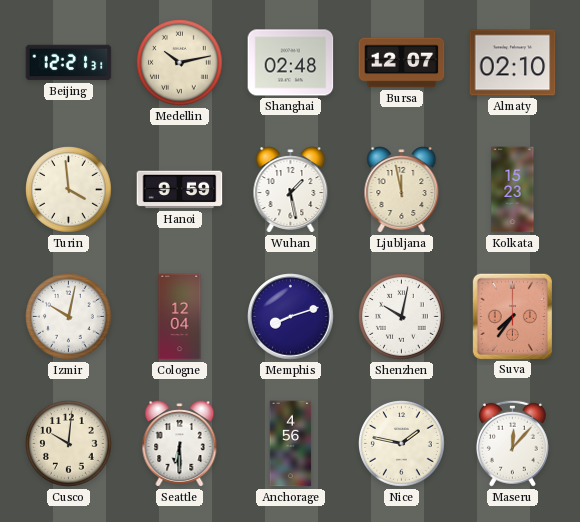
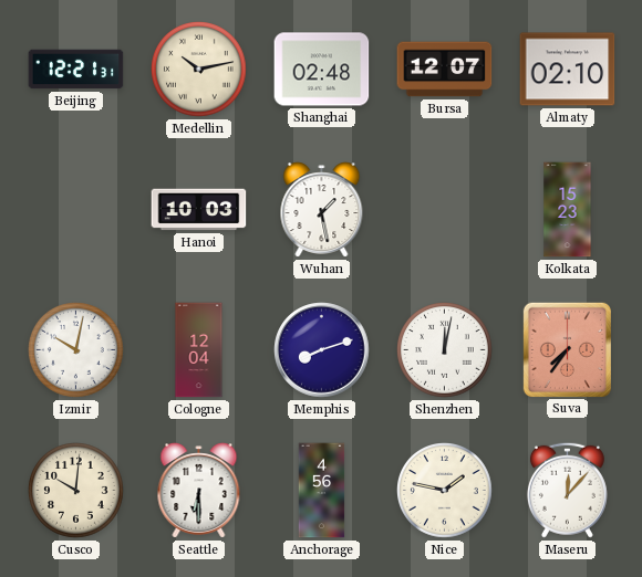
Turin: 3:59 -> none
Hanoi: 9:59 -> 10:03
Ljubljana: 11:58 -> none
Shenzhen: 10:02 -> 12:02
